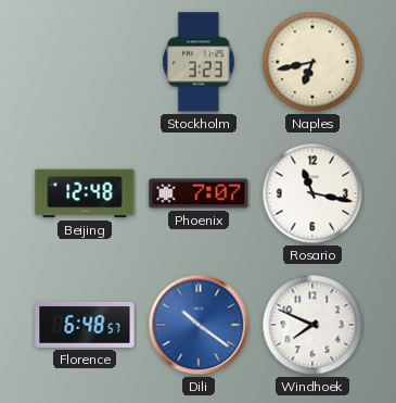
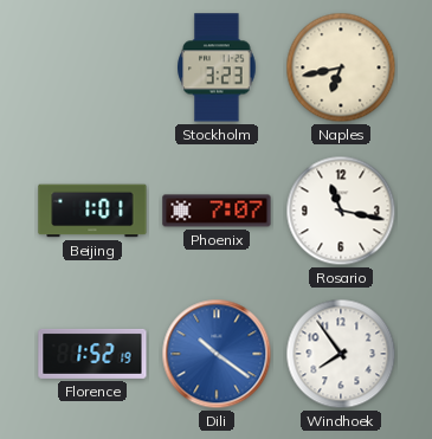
Beijing: 12:48 -> 1:01
Florence: 6:48 -> 1:52
Windhoek: 7:49 -> 7:54
